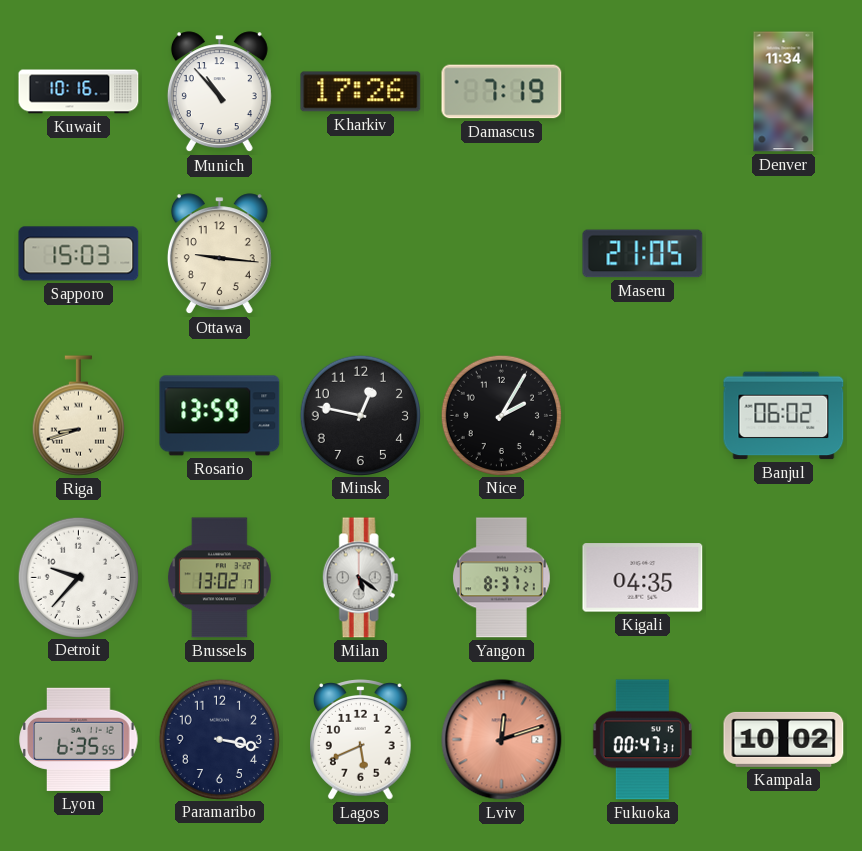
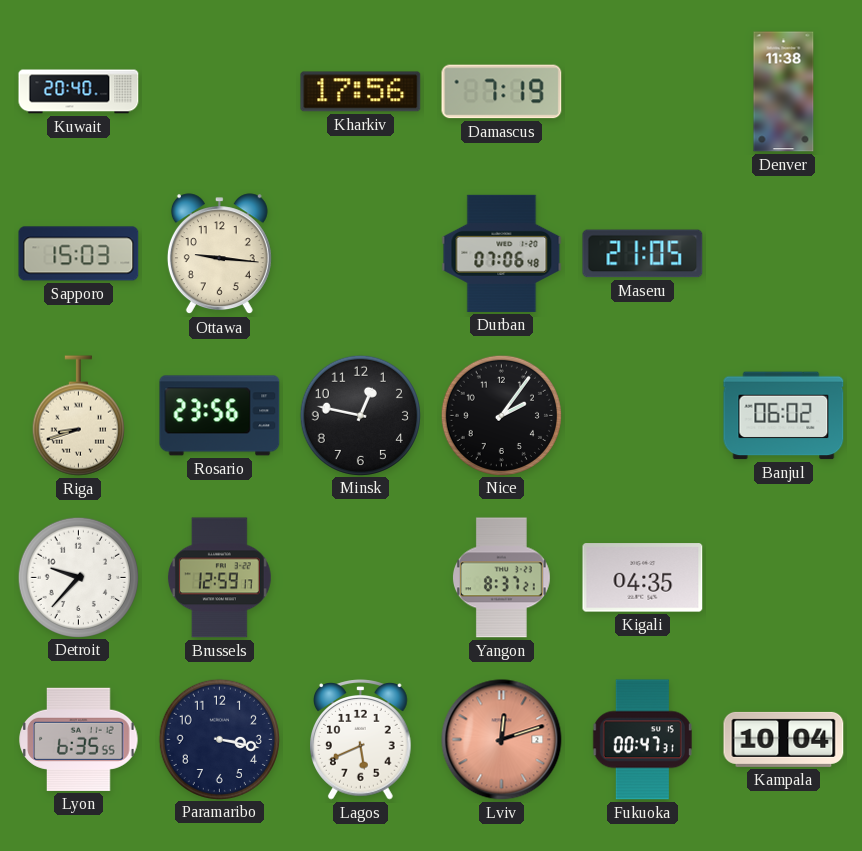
Kuwait: 10:16 -> 20:40
Munich: 10:53 -> none
Kharkiv: 17:26 -> 17:56
Denver: 11:34 -> 11:38
Durban: none -> 07:06
Rosario: 13:59 -> 23:56
Nice: 2:05 -> 2:06
Brussels: 13:02 -> 12:59
Milan: 5:21 -> none
Kampala: 10:02 -> 10:04
